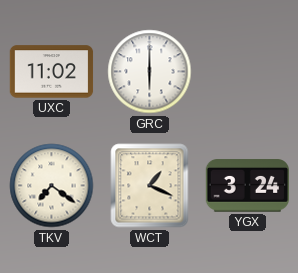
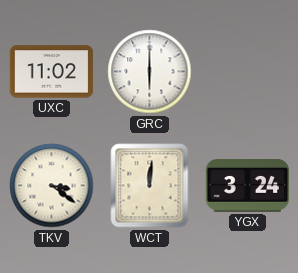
TKV: 7:21 -> 3:21
WCT: 1:19 -> 12:01
